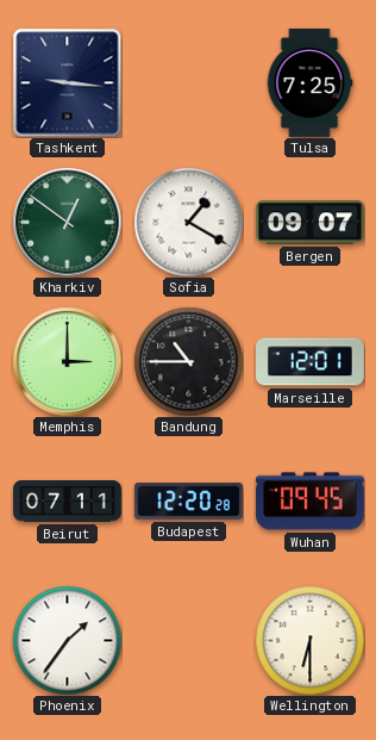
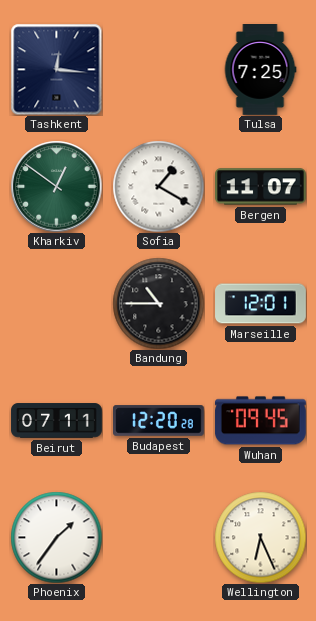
Tashkent: 9:16 -> 12:16
Bergen: 09:07 -> 11:07
Memphis: 3:00 -> none
Wellington: 6:30 -> 6:26
